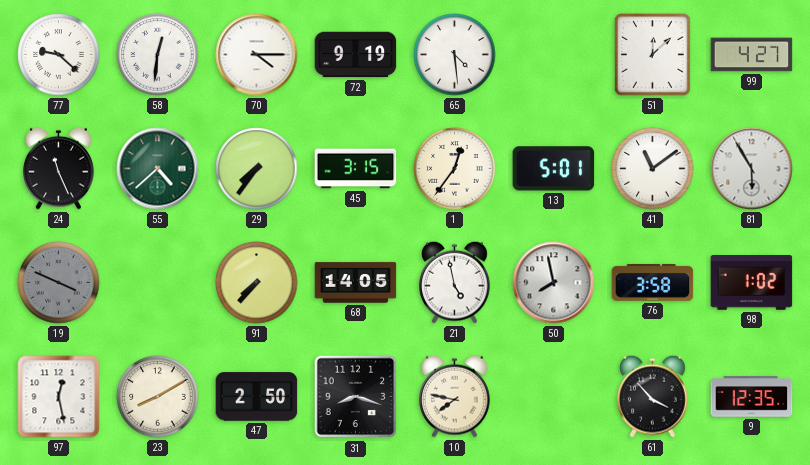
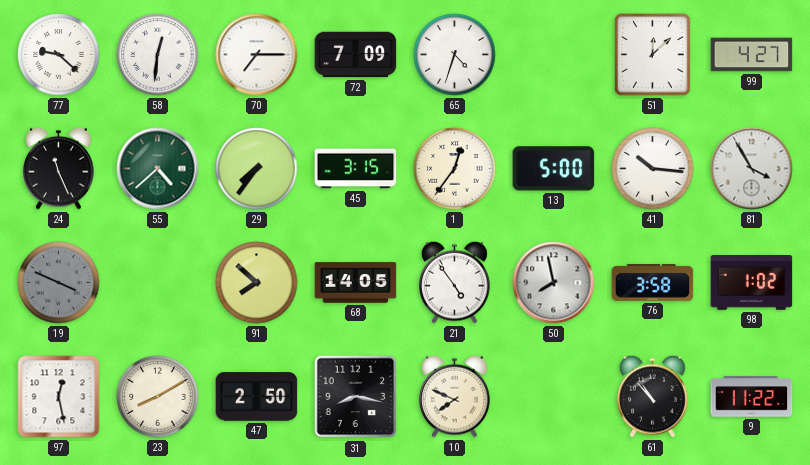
70: 4:15 -> 7:15
72: 9:19 -> 7:09
65: 4:29 -> 4:33
13: 5:01 -> 5:00
41: 11:09 -> 10:16
81: 5:55 -> 3:55
91: 7:37 -> 7:52
21: 4:58 -> 4:54
31: 8:18 -> 8:17
10: 7:47 -> 7:49
61: 3:53 -> 10:53
9: 12:35 -> 11:22
